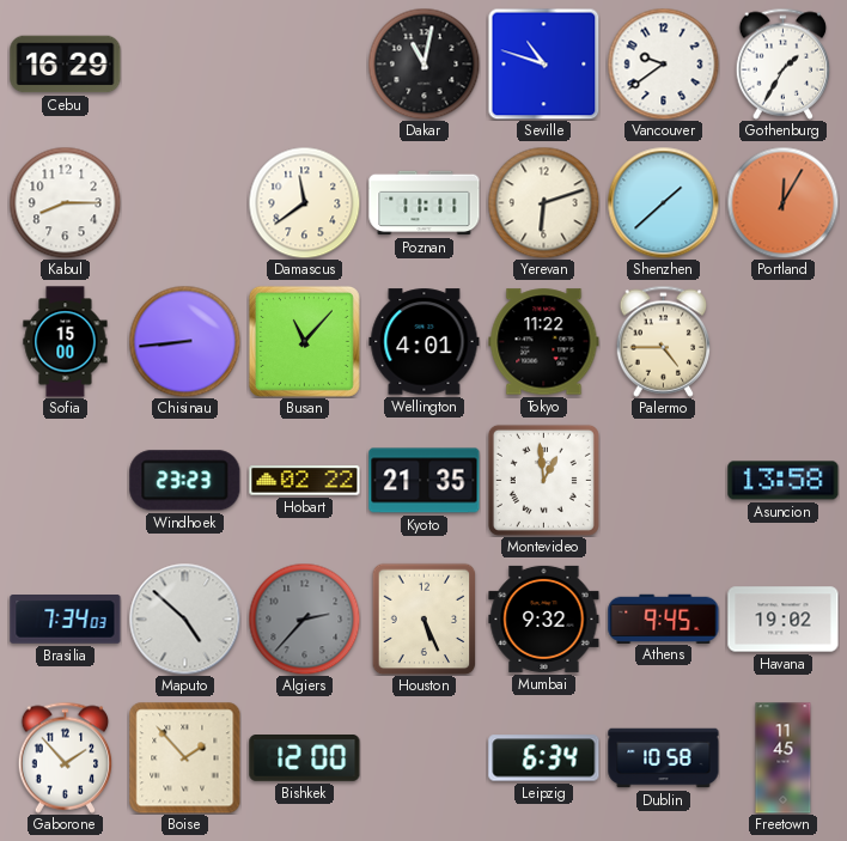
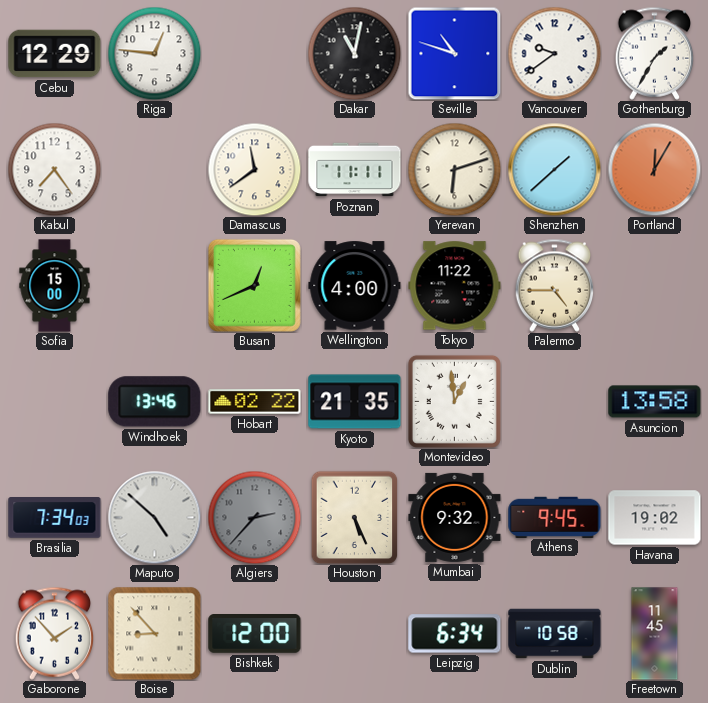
Cebu: 16:29 -> 12:29
Riga: none -> 12:46
Kabul: 8:15 -> 7:24
Chisinau: 8:44 -> none
Busan: 11:07 -> 12:41
Wellington: 4:01 -> 4:00
Windhoek: 23:23 -> 13:46
Boise: 1:53 -> 8:53
